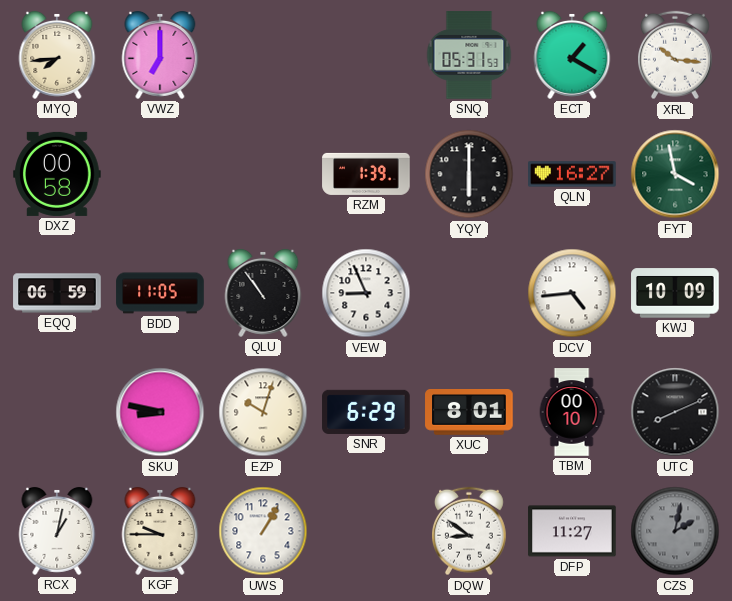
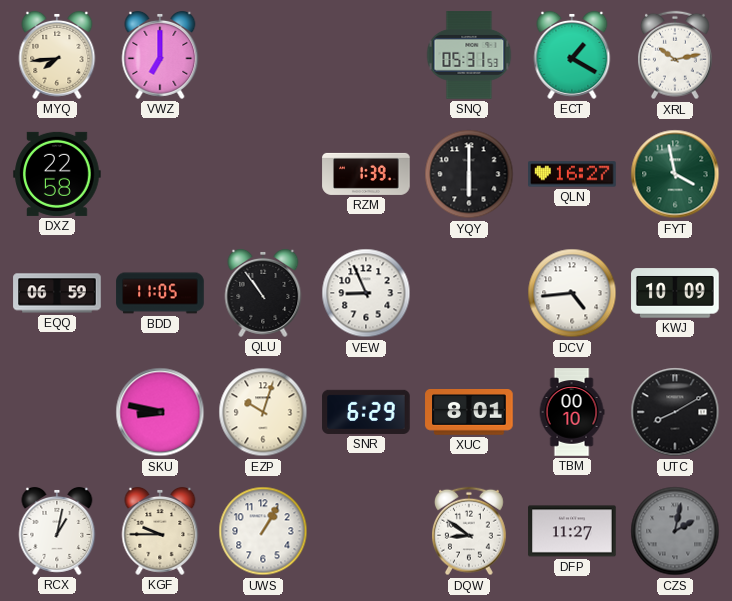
XRL: 10:16 -> 10:13
DXZ: 00:58 -> 22:58
UTC: 8:11 -> 8:10
